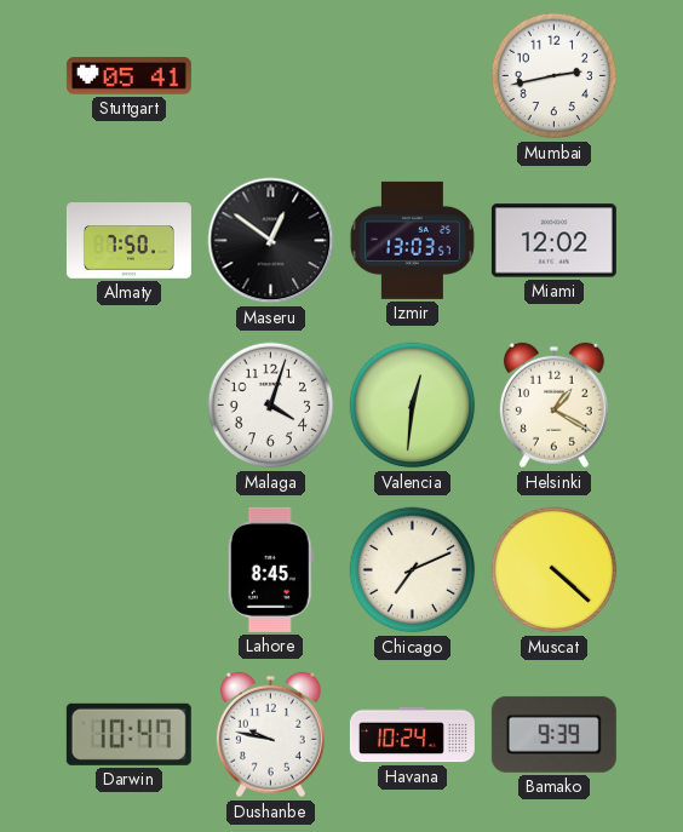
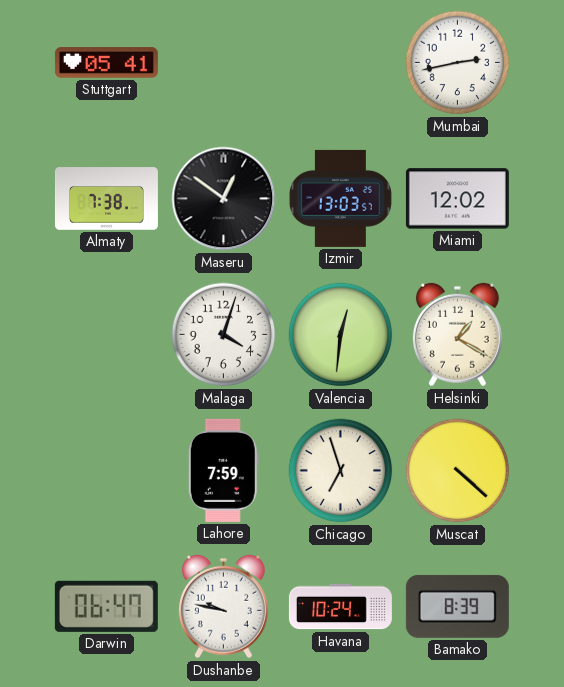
Almaty: 7:50 -> 7:38
Lahore: 8:45 -> 7:59
Chicago: 7:11 -> 6:57
Darwin: 10:47 -> 06:47
Bamako: 9:39 -> 8:39
